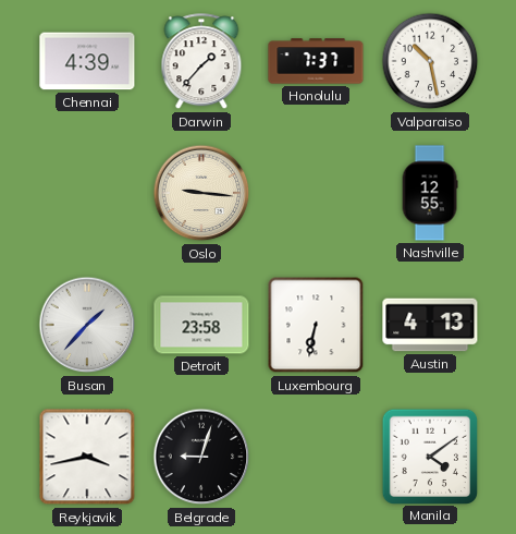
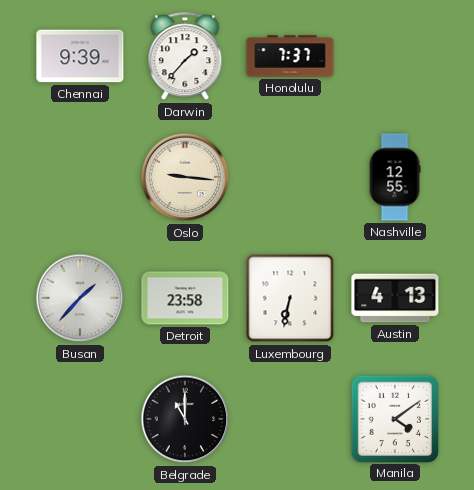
Chennai: 4:39 -> 9:39
Valparaiso: 10:28 -> none
Reykjavik: 3:43 -> none
Belgrade: 9:03 -> 11:00
